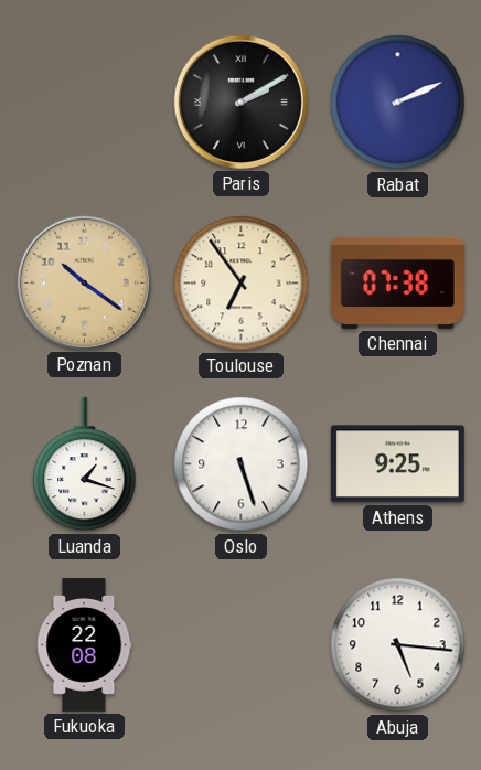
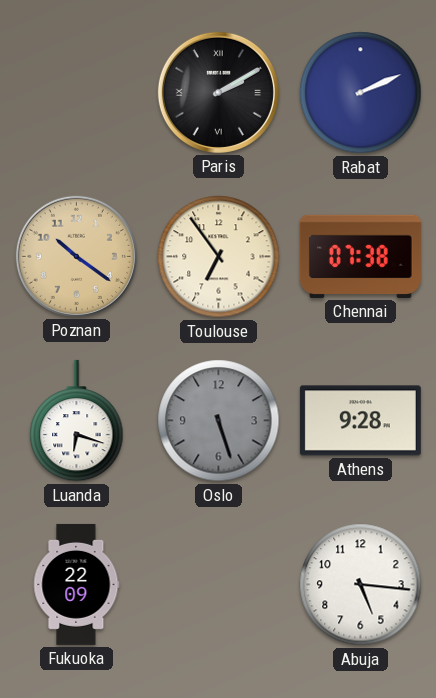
Luanda: 1:18 -> 6:18
Oslo dial: white -> grey
Athens: 9:25 -> 9:28
Fukuoka: 22:08 -> 22:09
